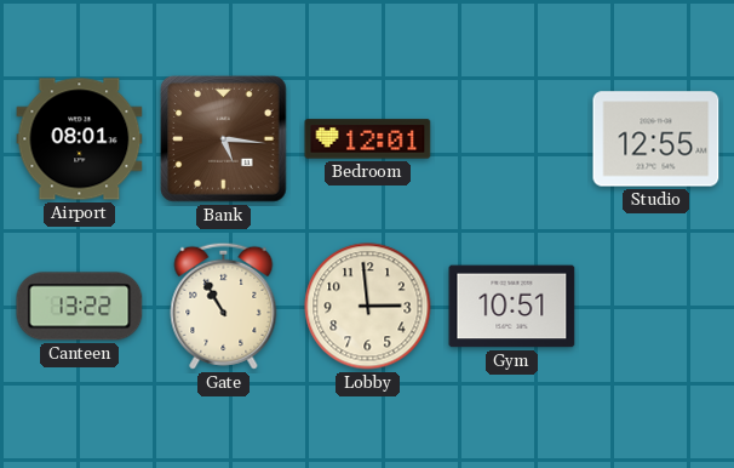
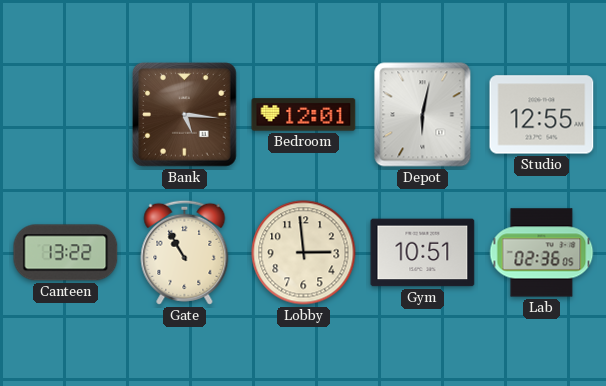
Airport: 08:01 -> none
Depot: none -> 6:02
Lab: none -> 02:36
